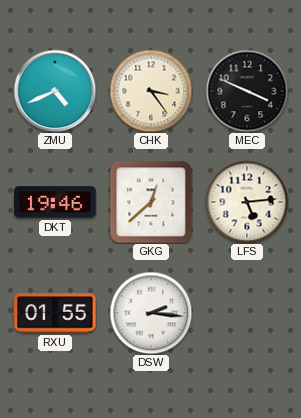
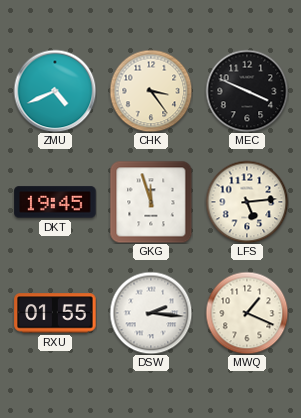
DKT: 19:46 -> 19:45
GKG: 12:38 -> 11:57
MWQ: none -> 1:19
